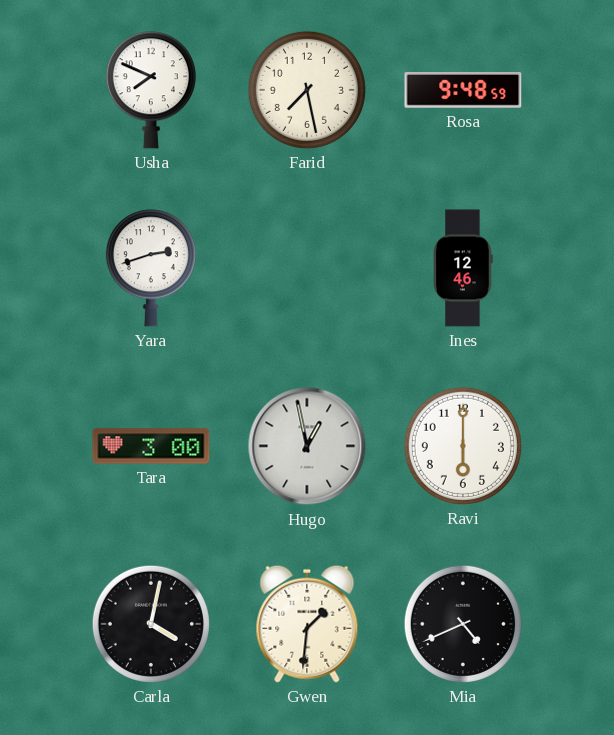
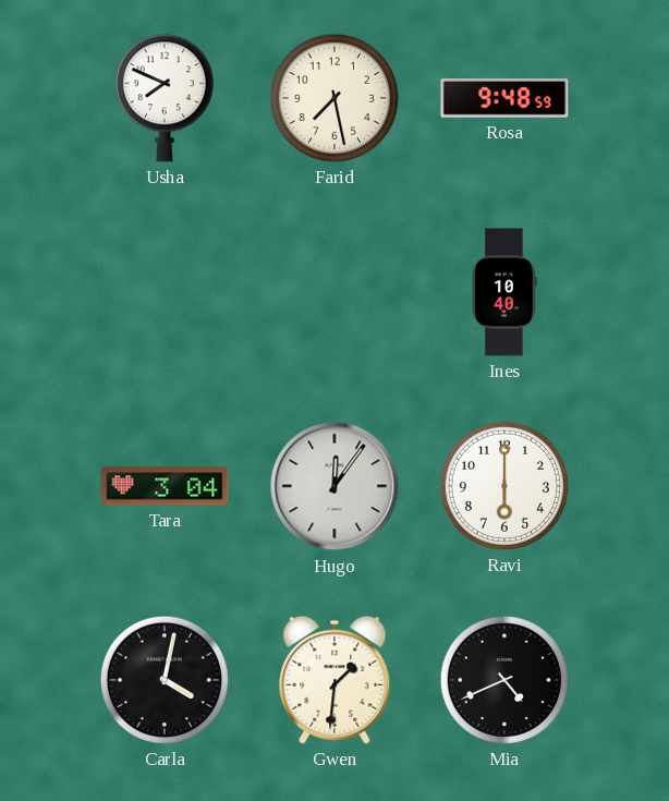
Yara: 2:42 -> none
Ines: 12:46 -> 10:40
Tara: 3:00 -> 3:04
Hugo: 12:58 -> 12:06
